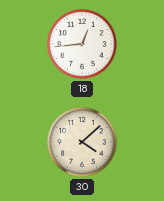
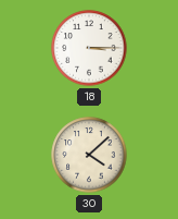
18: 12:44 -> 3:15
